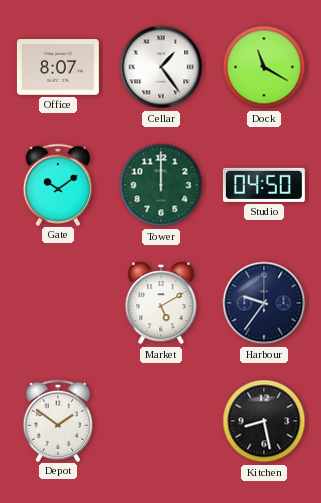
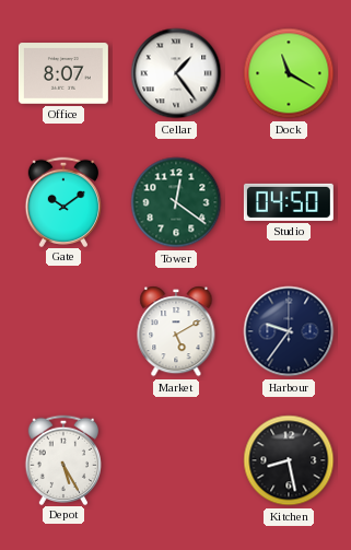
Tower: 12:00 -> 12:21
Depot: 1:51 -> 5:25
